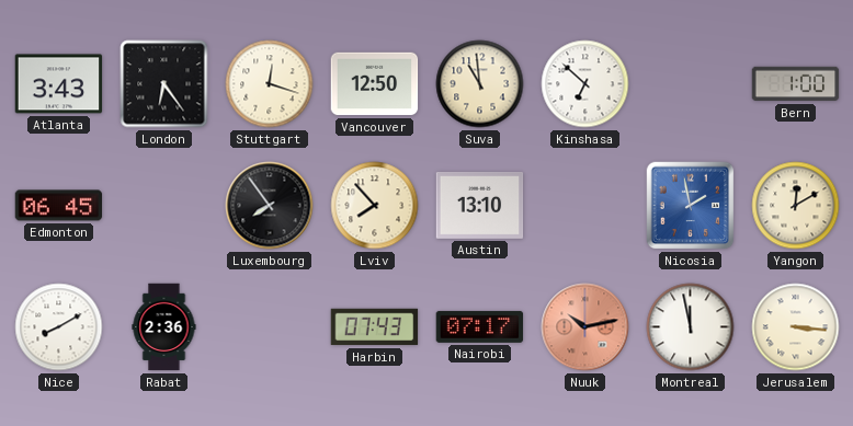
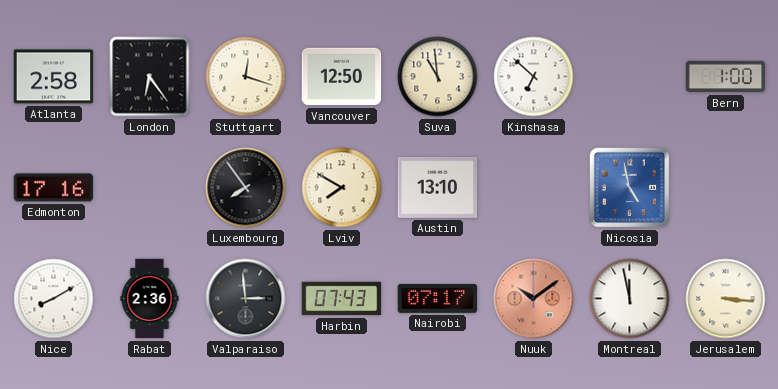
Atlanta: 3:43 -> 2:58
Edmonton: 06:45 -> 17:16
Lviv: 7:53 -> 7:50
Nicosia: 1:58 -> 4:58
Yangon: 12:10 -> none
Valparaiso: none -> 2:59
Nuuk: 10:13 -> 10:09
